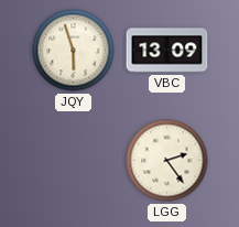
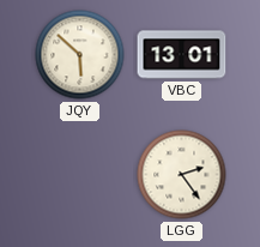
JQY: 5:57 -> 5:52
VBC: 13:09 -> 13:01
